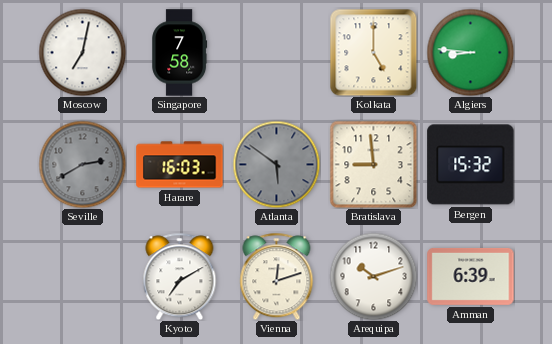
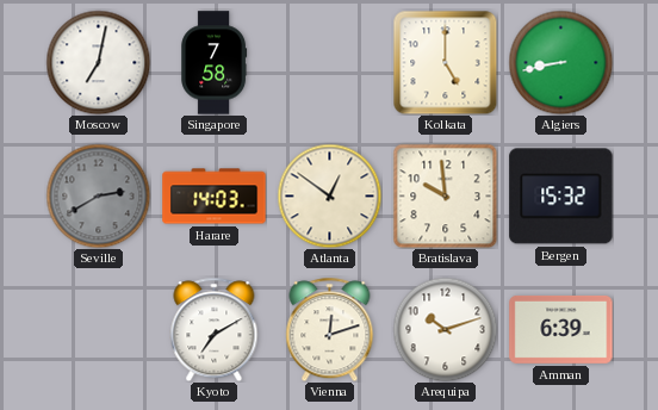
Algiers: 8:46 -> 8:43
Harare: 16:03 -> 14:03
Atlanta: 5:51 -> 12:51
Atlanta dial: grey -> cream
Bratislava: 8:59 -> 9:59
